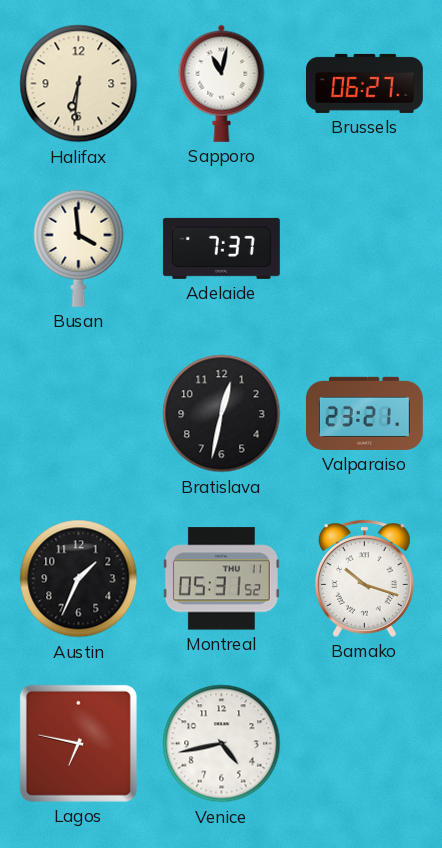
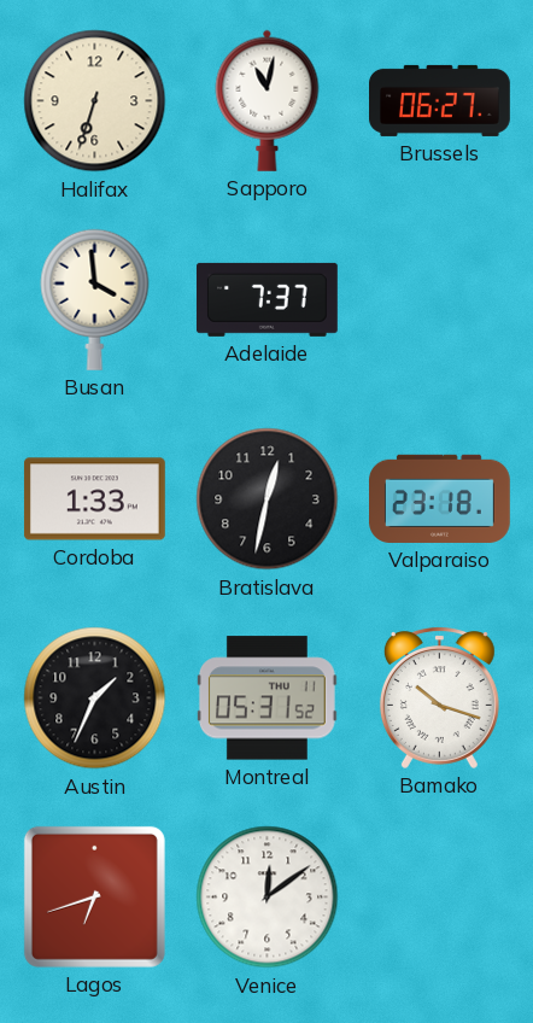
Halifax: 6:31 -> 6:33
Cordoba: none -> 1:33
Valparaiso: 23:21 -> 23:18
Lagos: 6:47 -> 6:42
Venice: 4:43 -> 12:09
